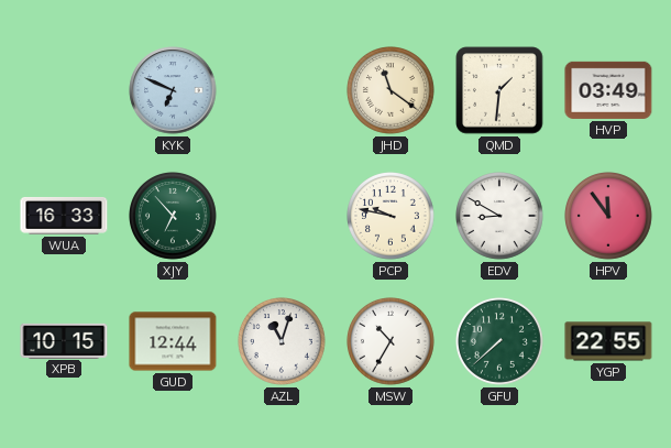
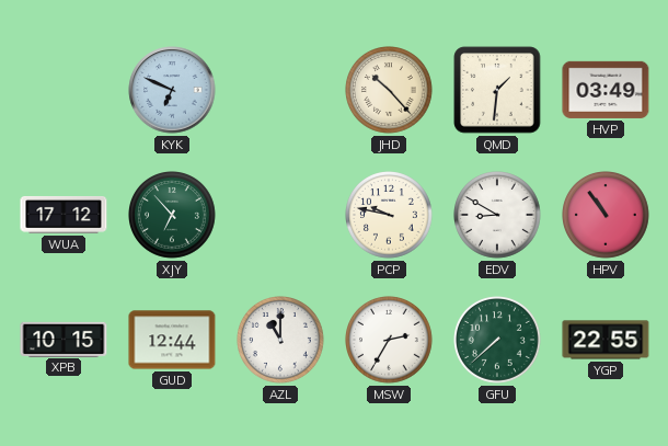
JHD: 11:21 -> 10:23
WUA: 16:33 -> 17:12
HPV: 11:54 -> 10:54
AZL: 11:03 -> 11:00
MSW: 10:35 -> 2:35
